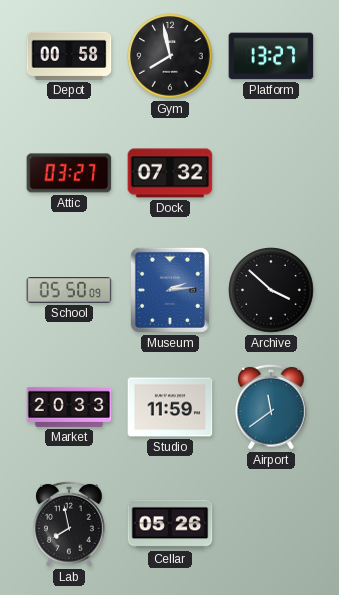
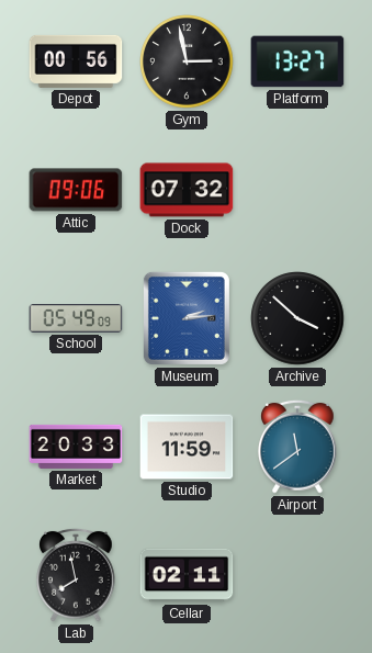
Depot: 00:58 -> 00:56
Gym: 7:58 -> 2:58
Attic: 03:27 -> 09:06
School: 05:50 -> 05:49
Cellar: 05:26 -> 02:11
